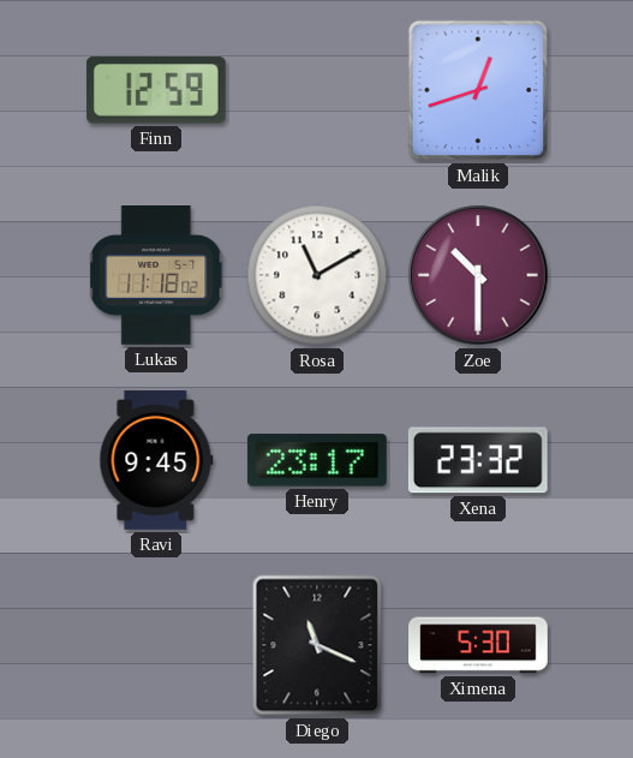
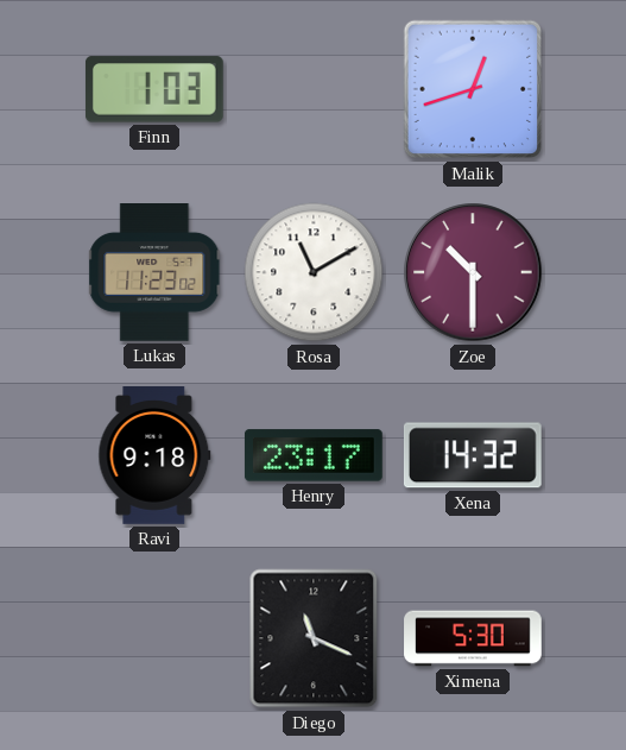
Finn: 12:59 -> 1:03
Lukas: 11:18 -> 11:23
Ravi: 9:45 -> 9:18
Xena: 23:32 -> 14:32
